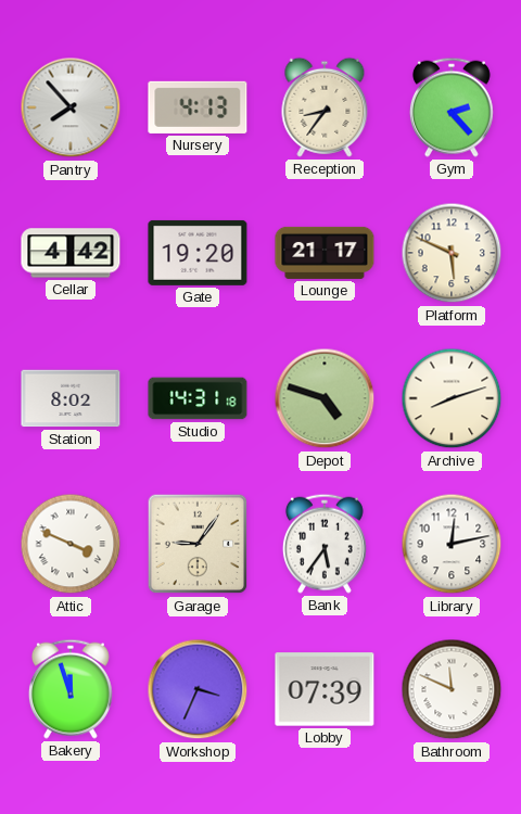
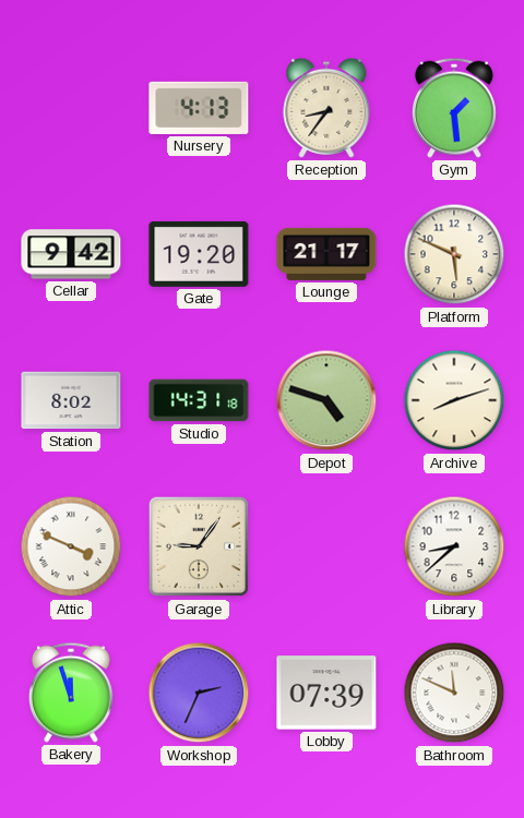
Pantry: 7:53 -> none
Gym: 2:23 -> 1:29
Cellar: 4:42 -> 9:42
Bank: 5:36 -> none
Library: 12:13 -> 8:38
Workshop: 3:34 -> 2:34
